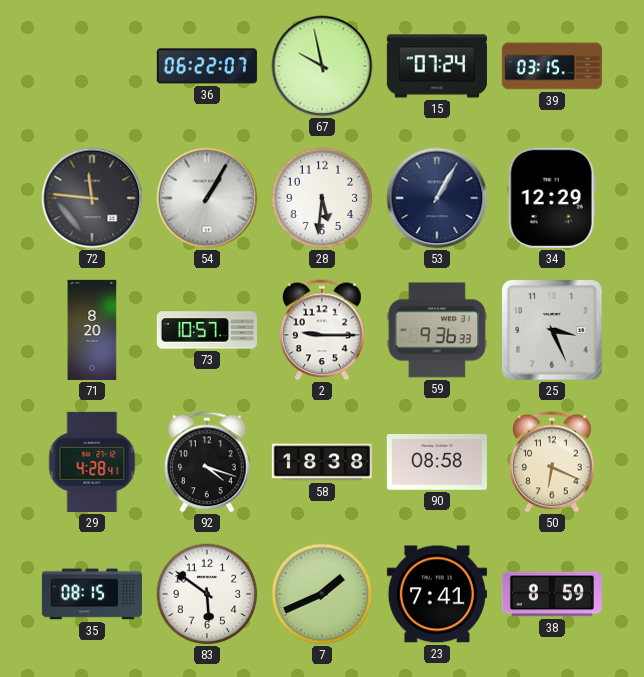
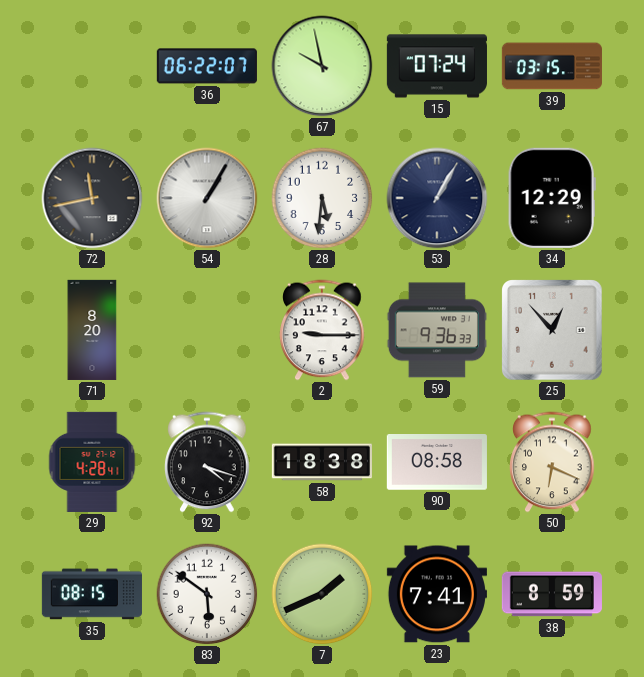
72: 11:46 -> 11:43
73: 10:57 -> none
25: 3:26 -> 12:53
